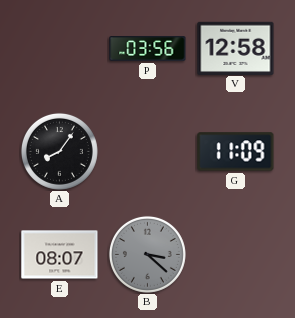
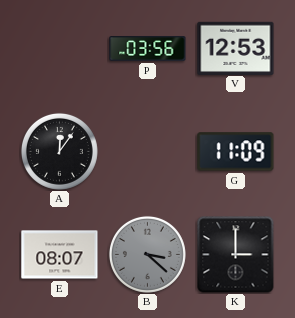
V: 12:58 -> 12:53
A: 8:06 -> 12:06
K: none -> 3:00
